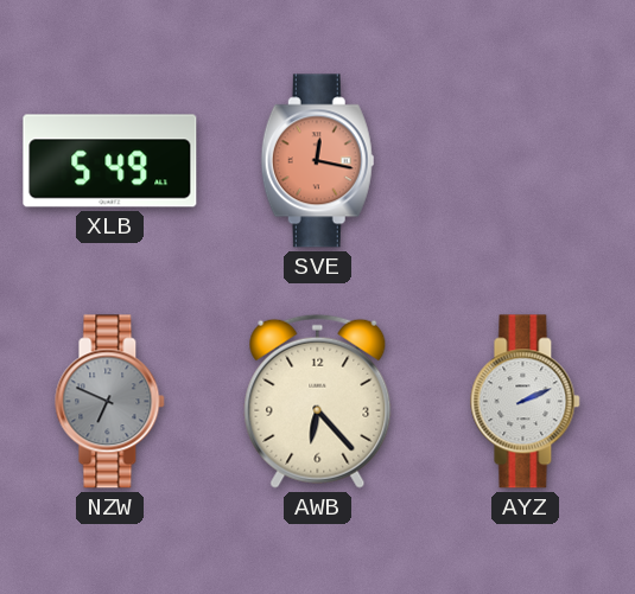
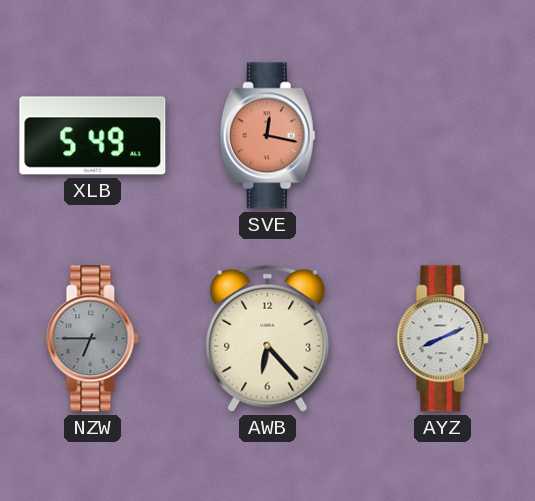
NZW: 6:49 -> 6:45
AYZ: 2:11 -> 8:11
